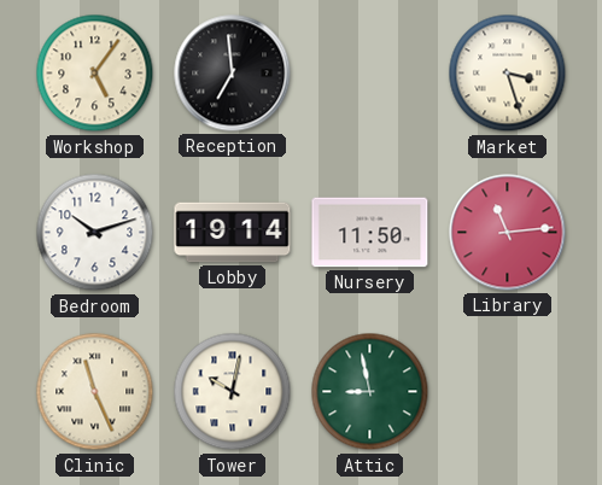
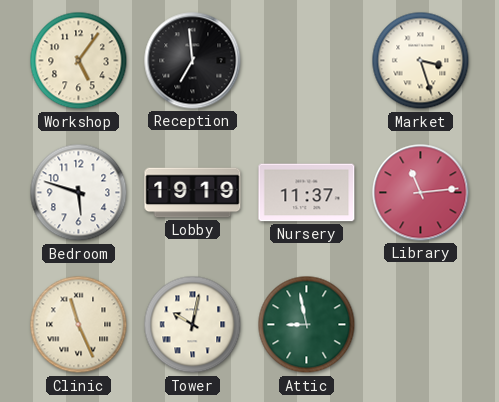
Bedroom: 10:12 -> 5:48
Lobby: 19:14 -> 19:19
Nursery: 11:50 -> 11:37
